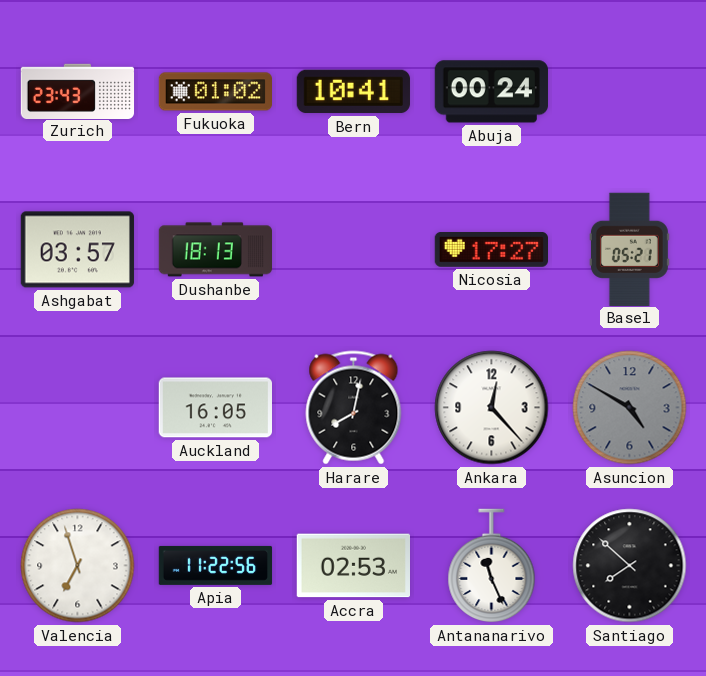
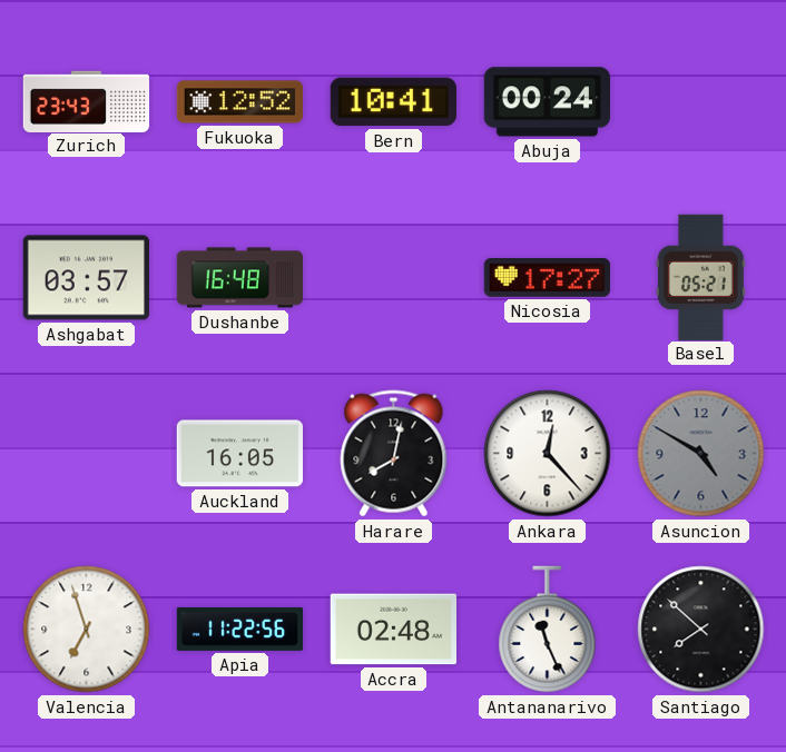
Fukuoka: 01:02 -> 12:52
Dushanbe: 18:13 -> 16:48
Accra: 02:53 -> 02:48
